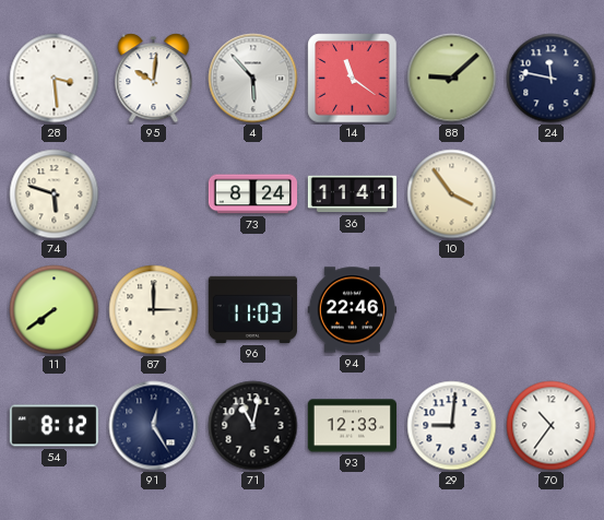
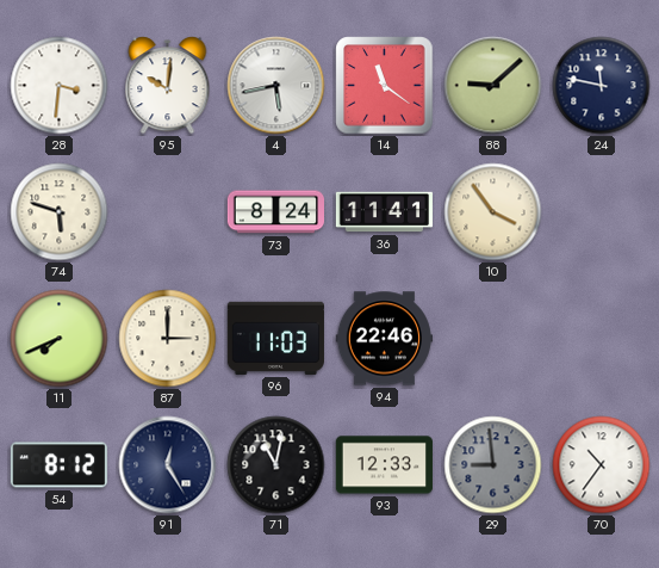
28: 3:29 -> 3:31
4: 5:53 -> 5:43
11: 7:39 -> 7:41
29: 9:01 -> 8:59
29 dial: white -> grey
